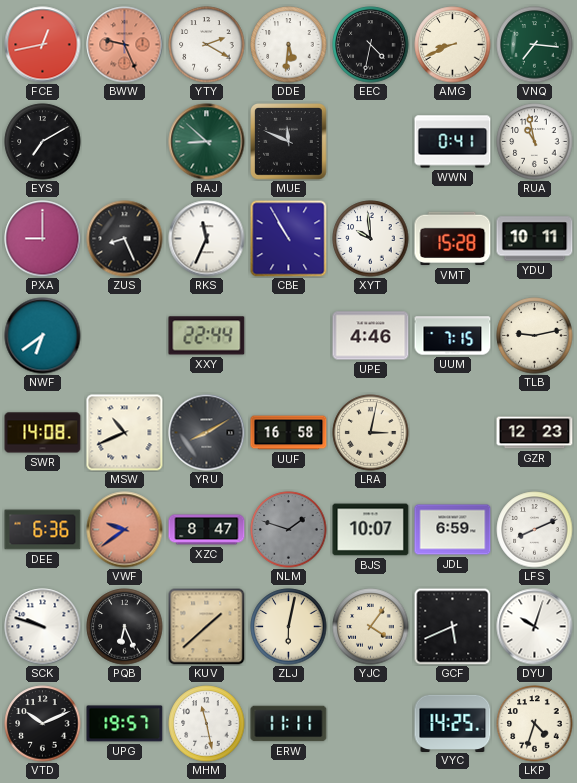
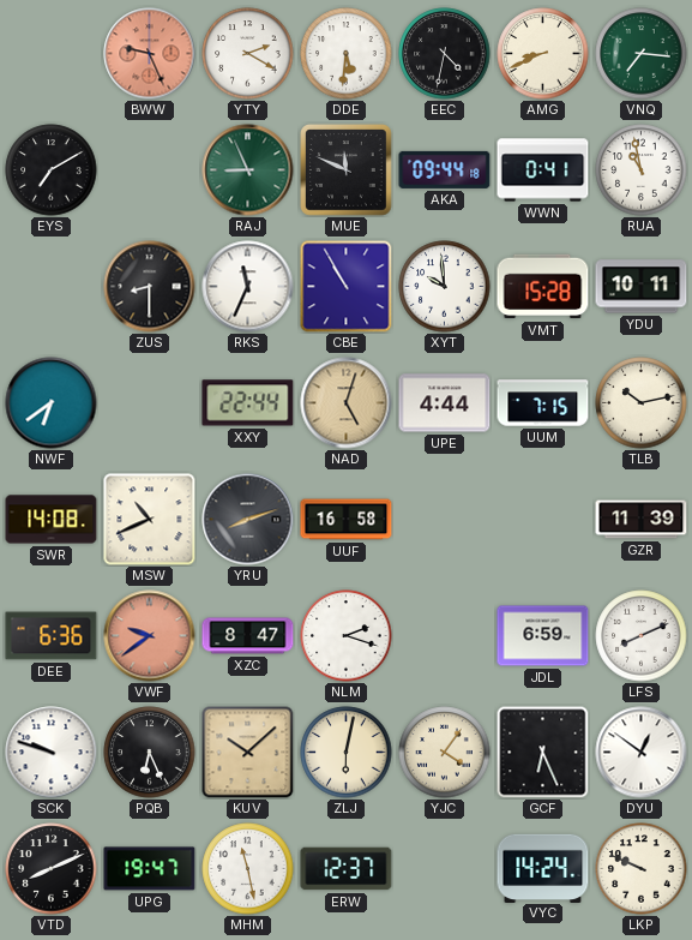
FCE: 12:43 -> none
RAJ: 8:52 -> 8:56
AKA: none -> 09:44
PXA: 9:00 -> none
ZUS: 8:26 -> 8:30
NAD: none -> 5:03
UPE: 4:46 -> 4:44
TLB: 9:13 -> 10:13
YRU: 8:10 -> 8:12
LRA: 3:02 -> none
GZR: 12:23 -> 11:39
NLM: 1:48 -> 2:18
NLM dial: grey -> white
BJS: 10:07 -> none
KUV: 1:38 -> 10:08
GCF: 5:41 -> 6:26
DYU: 10:03 -> 12:51
VTD: 10:11 -> 8:11
UPG: 19:57 -> 19:47
ERW: 11:11 -> 12:37
VYC: 14:25 -> 14:24
LKP: 4:33 -> 9:49
